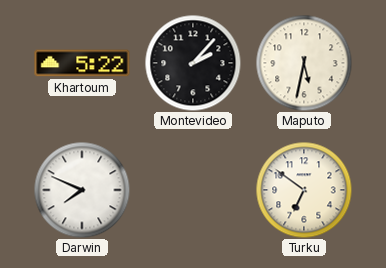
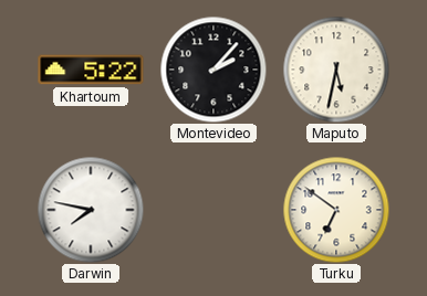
Darwin: 7:49 -> 7:47
